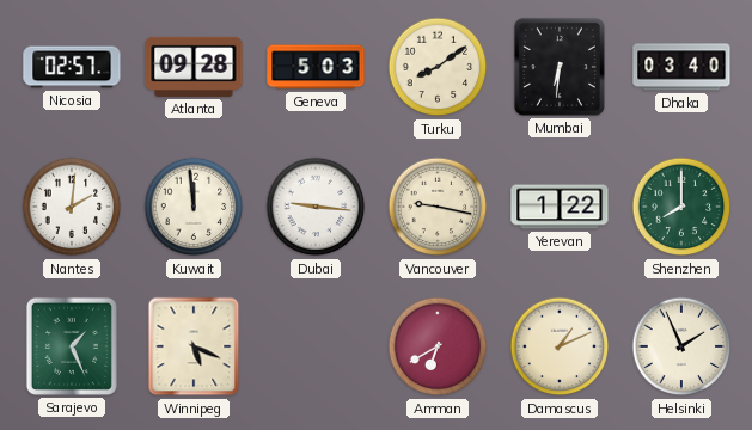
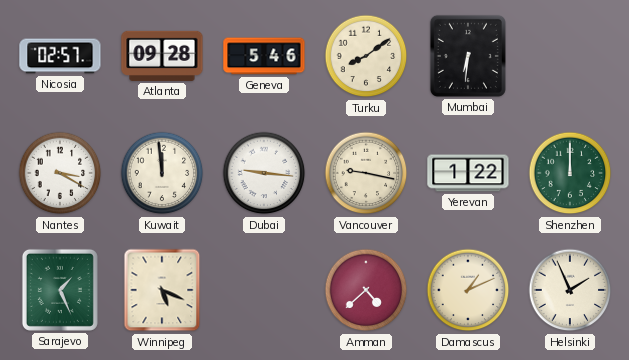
Geneva: 5:03 -> 5:46
Dhaka: 03:40 -> none
Nantes: 2:01 -> 3:20
Shenzhen: 8:00 -> 12:00
Amman: 6:40 -> 4:38
